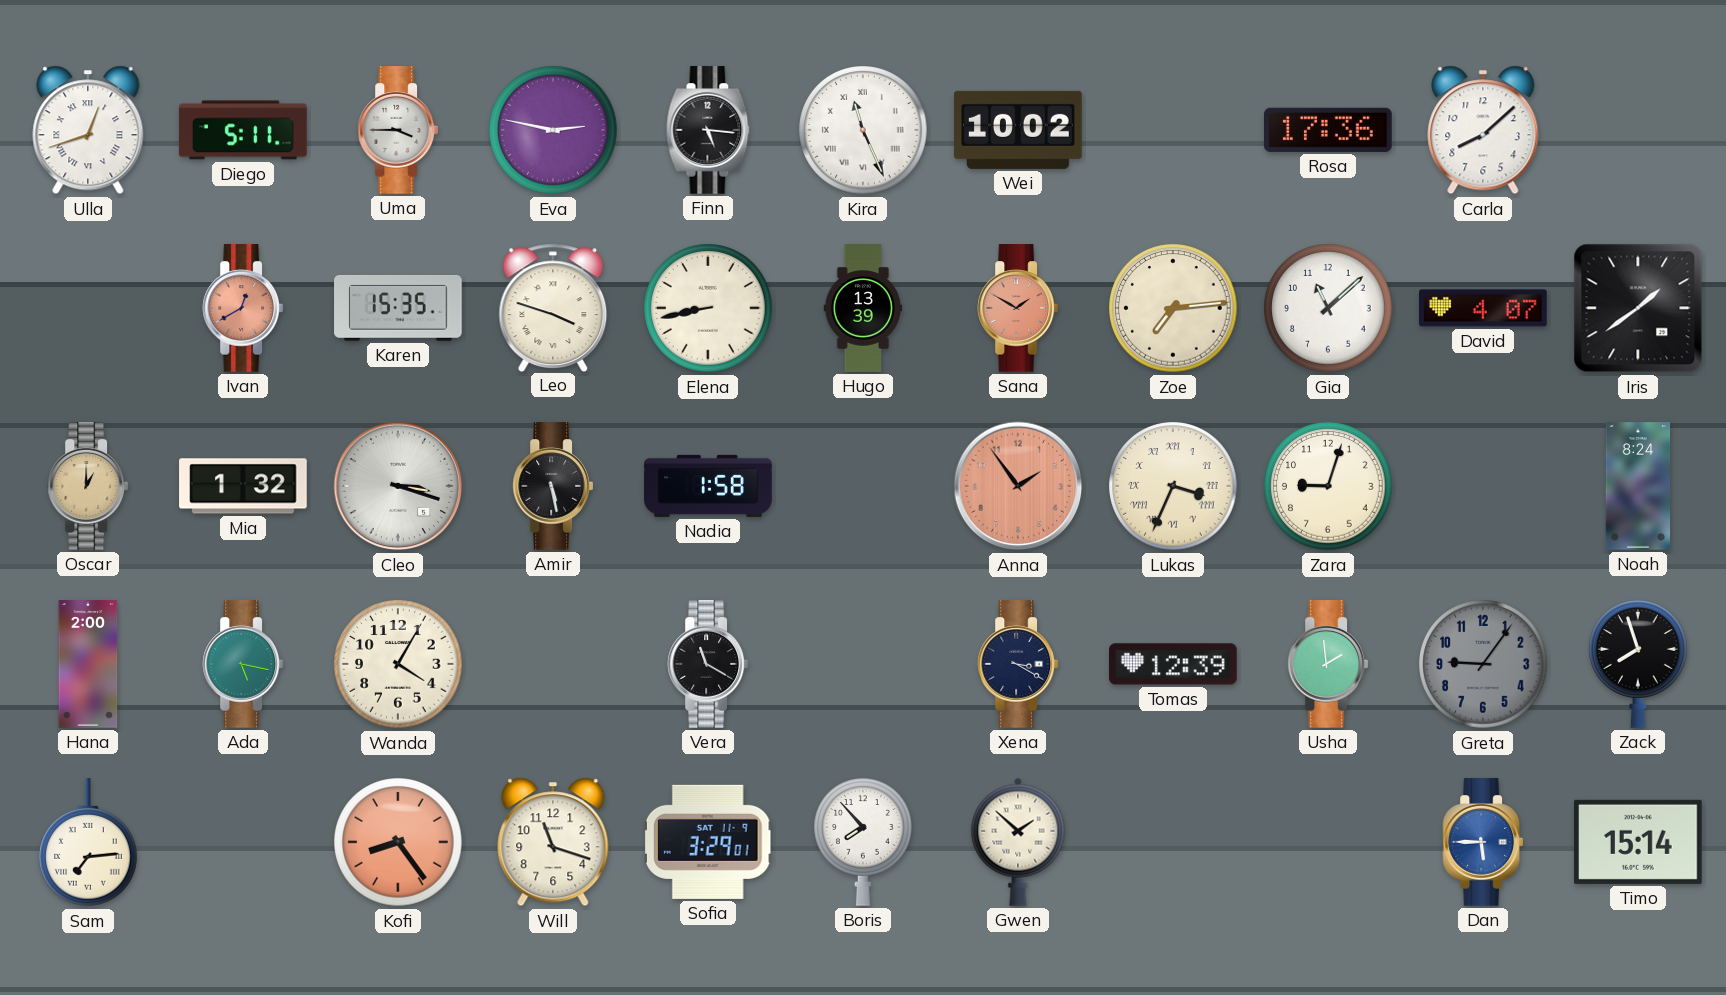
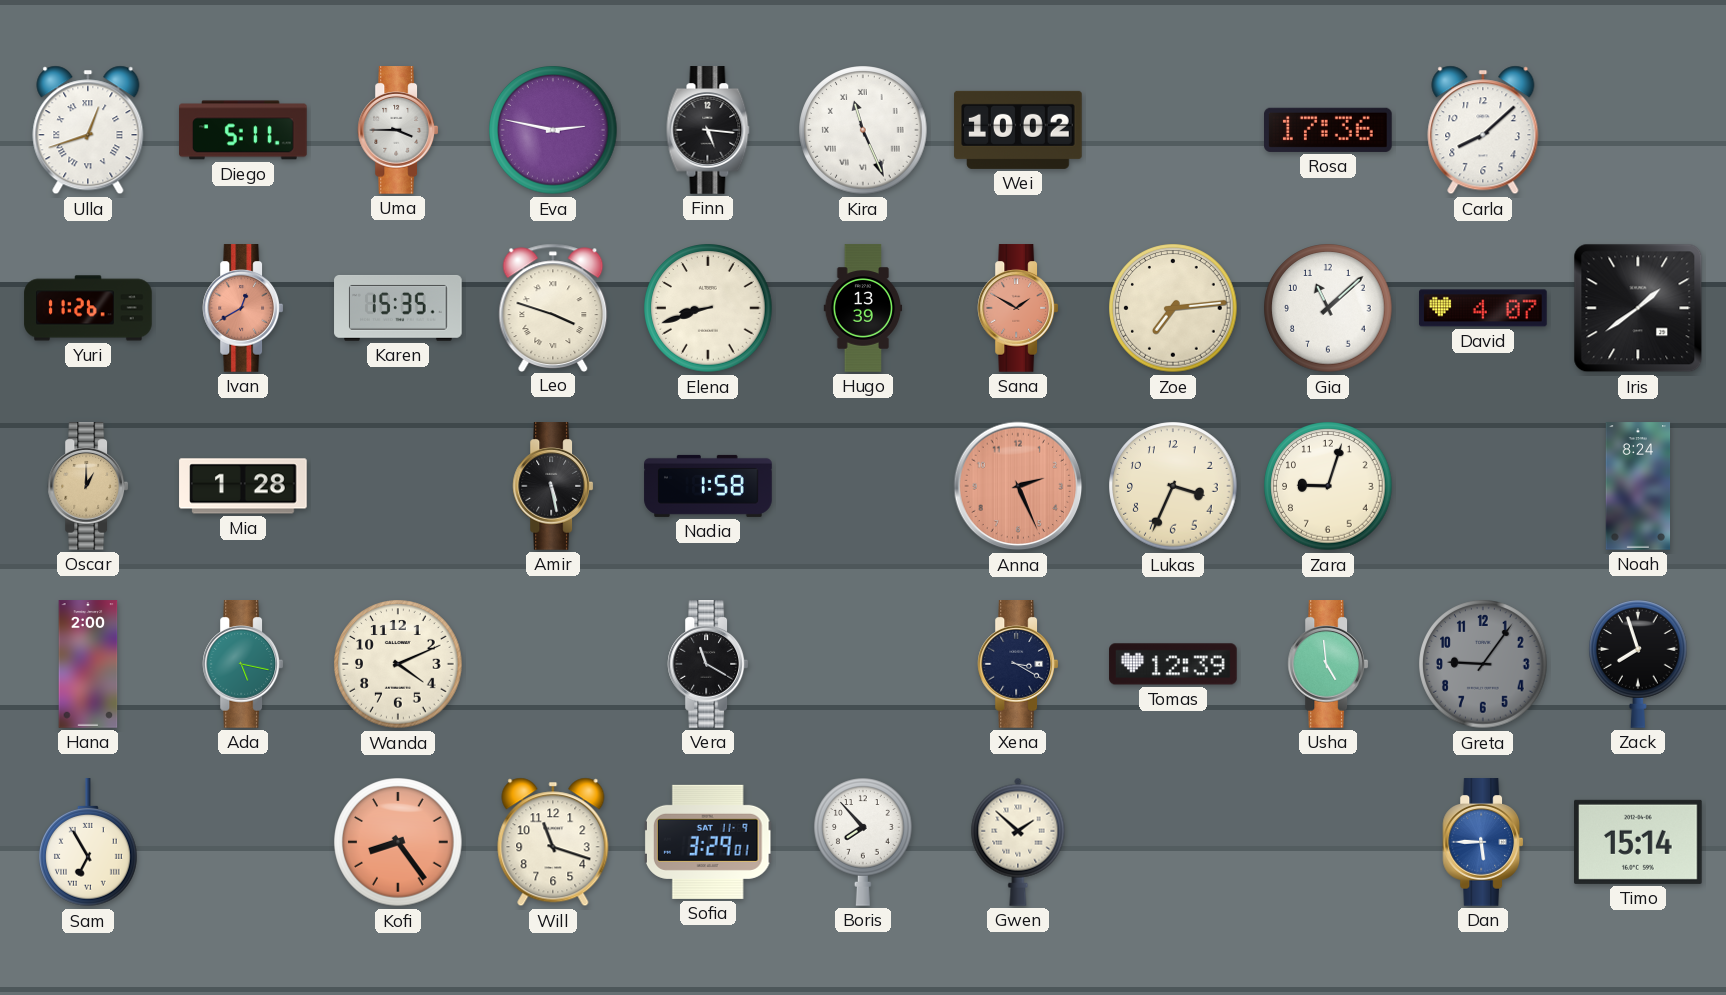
Yuri: none -> 11:26
Elena: 8:43 -> 8:42
Mia: 1:32 -> 1:28
Cleo: 3:18 -> none
Anna: 1:54 -> 2:26
Lukas numerals: Roman -> Arabic
Wanda: 4:05 -> 4:11
Usha: 1:59 -> 4:59
Sam: 7:14 -> 6:55
